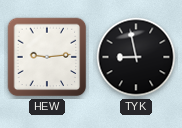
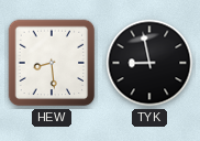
HEW: 9:14 -> 8:29
